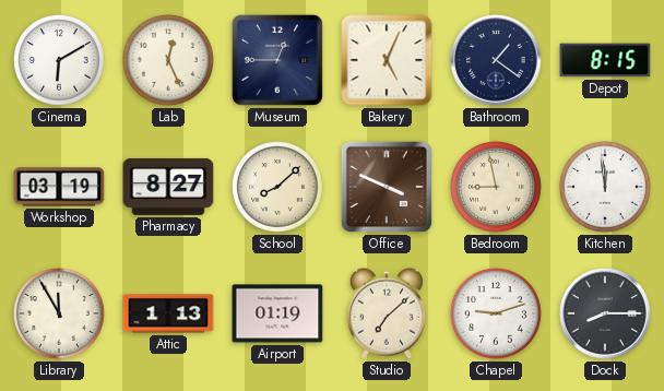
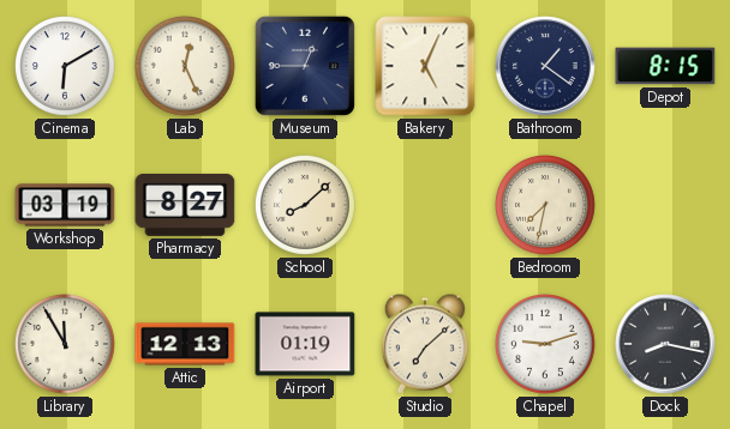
Office: 3:49 -> none
Bedroom: 8:58 -> 7:32
Kitchen: 11:59 -> none
Attic: 1:13 -> 12:13
Dock: 8:15 -> 8:17
